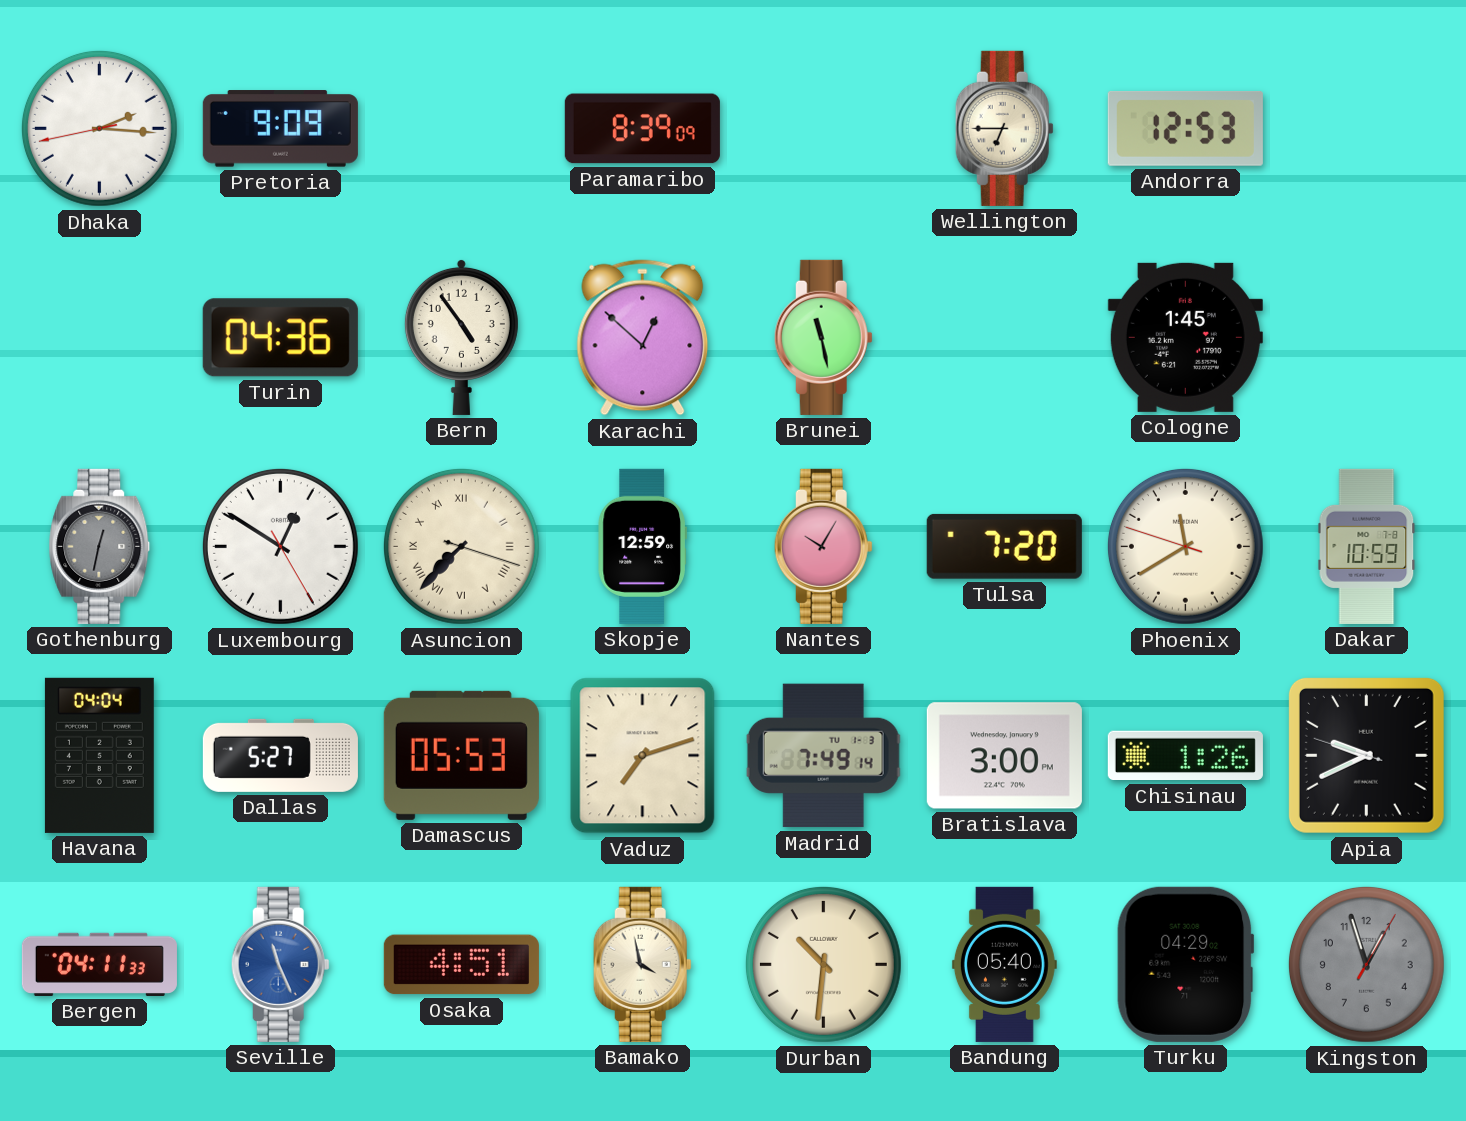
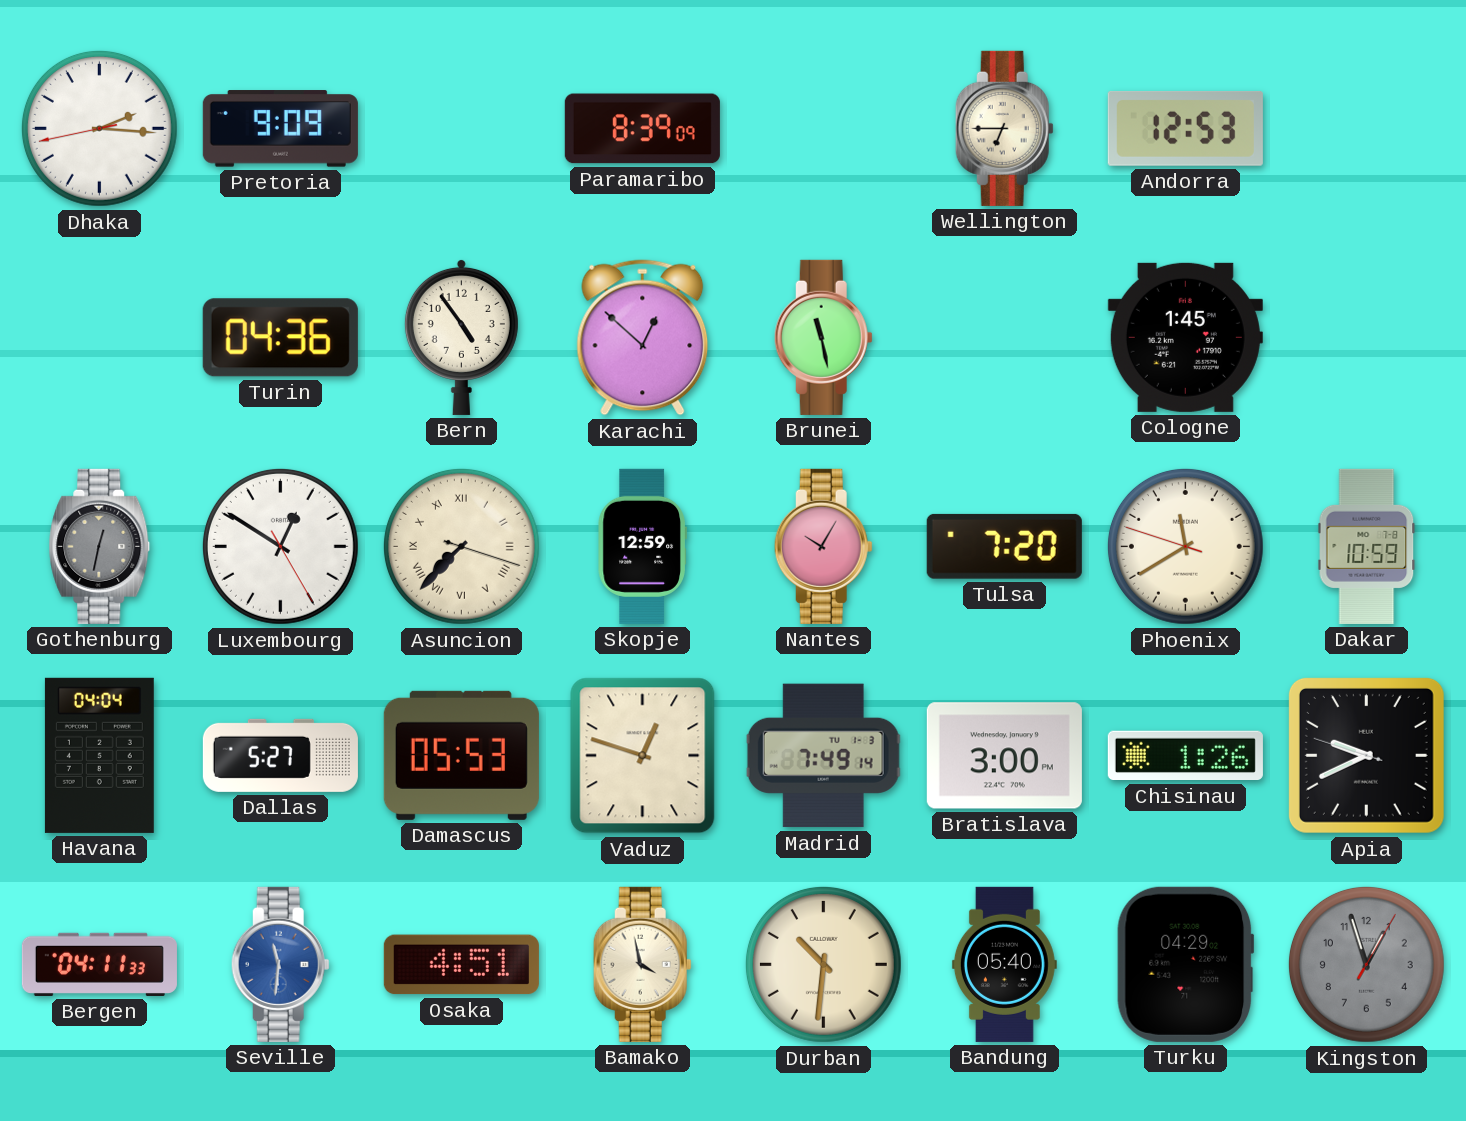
Vaduz: 7:12 -> 12:48
Seville: 11:26 -> 11:31
